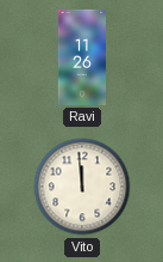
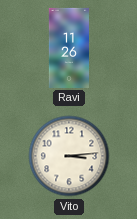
Vito: 11:59 -> 3:14
